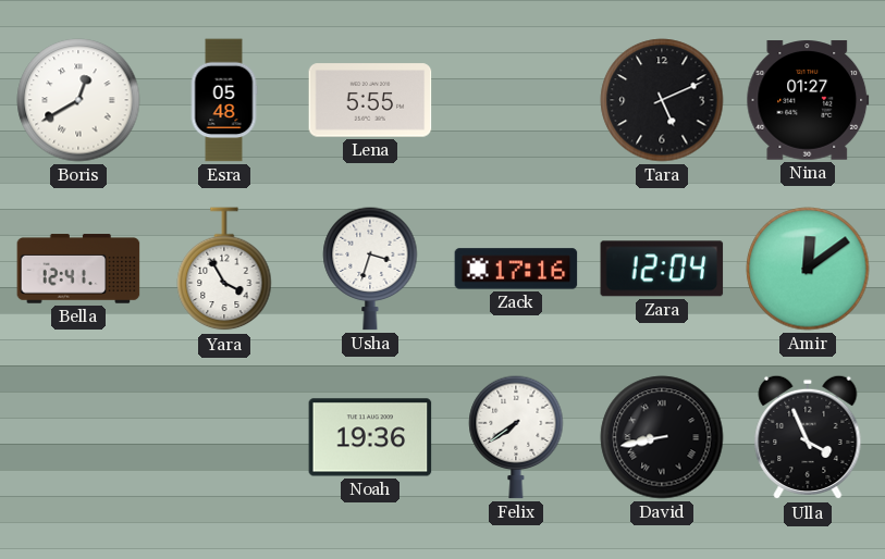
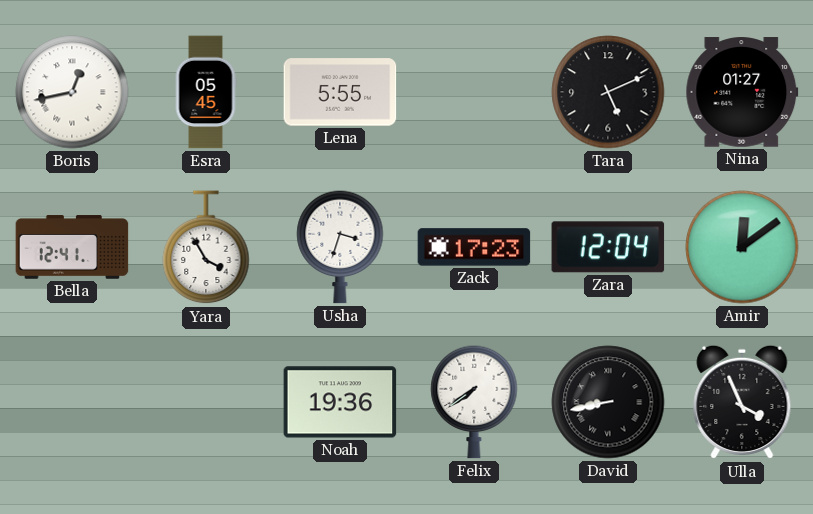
Boris: 12:40 -> 12:43
Esra: 05:48 -> 05:45
Zack: 17:16 -> 17:23
